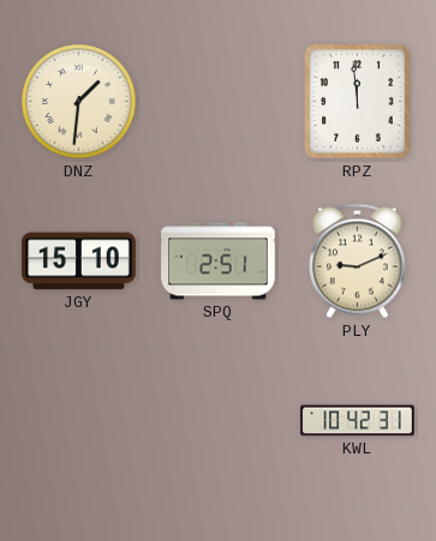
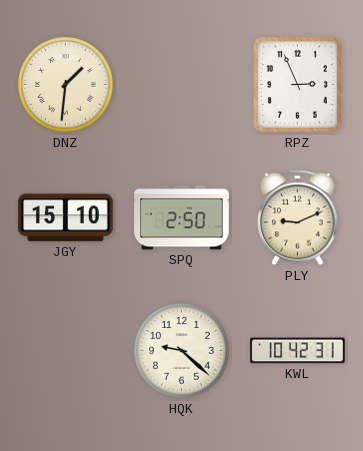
RPZ: 11:59 -> 2:56
SPQ: 2:51 -> 2:50
HQK: none -> 9:22
